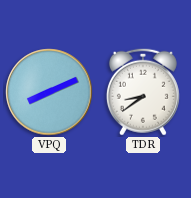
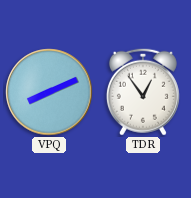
TDR: 8:39 -> 12:54
